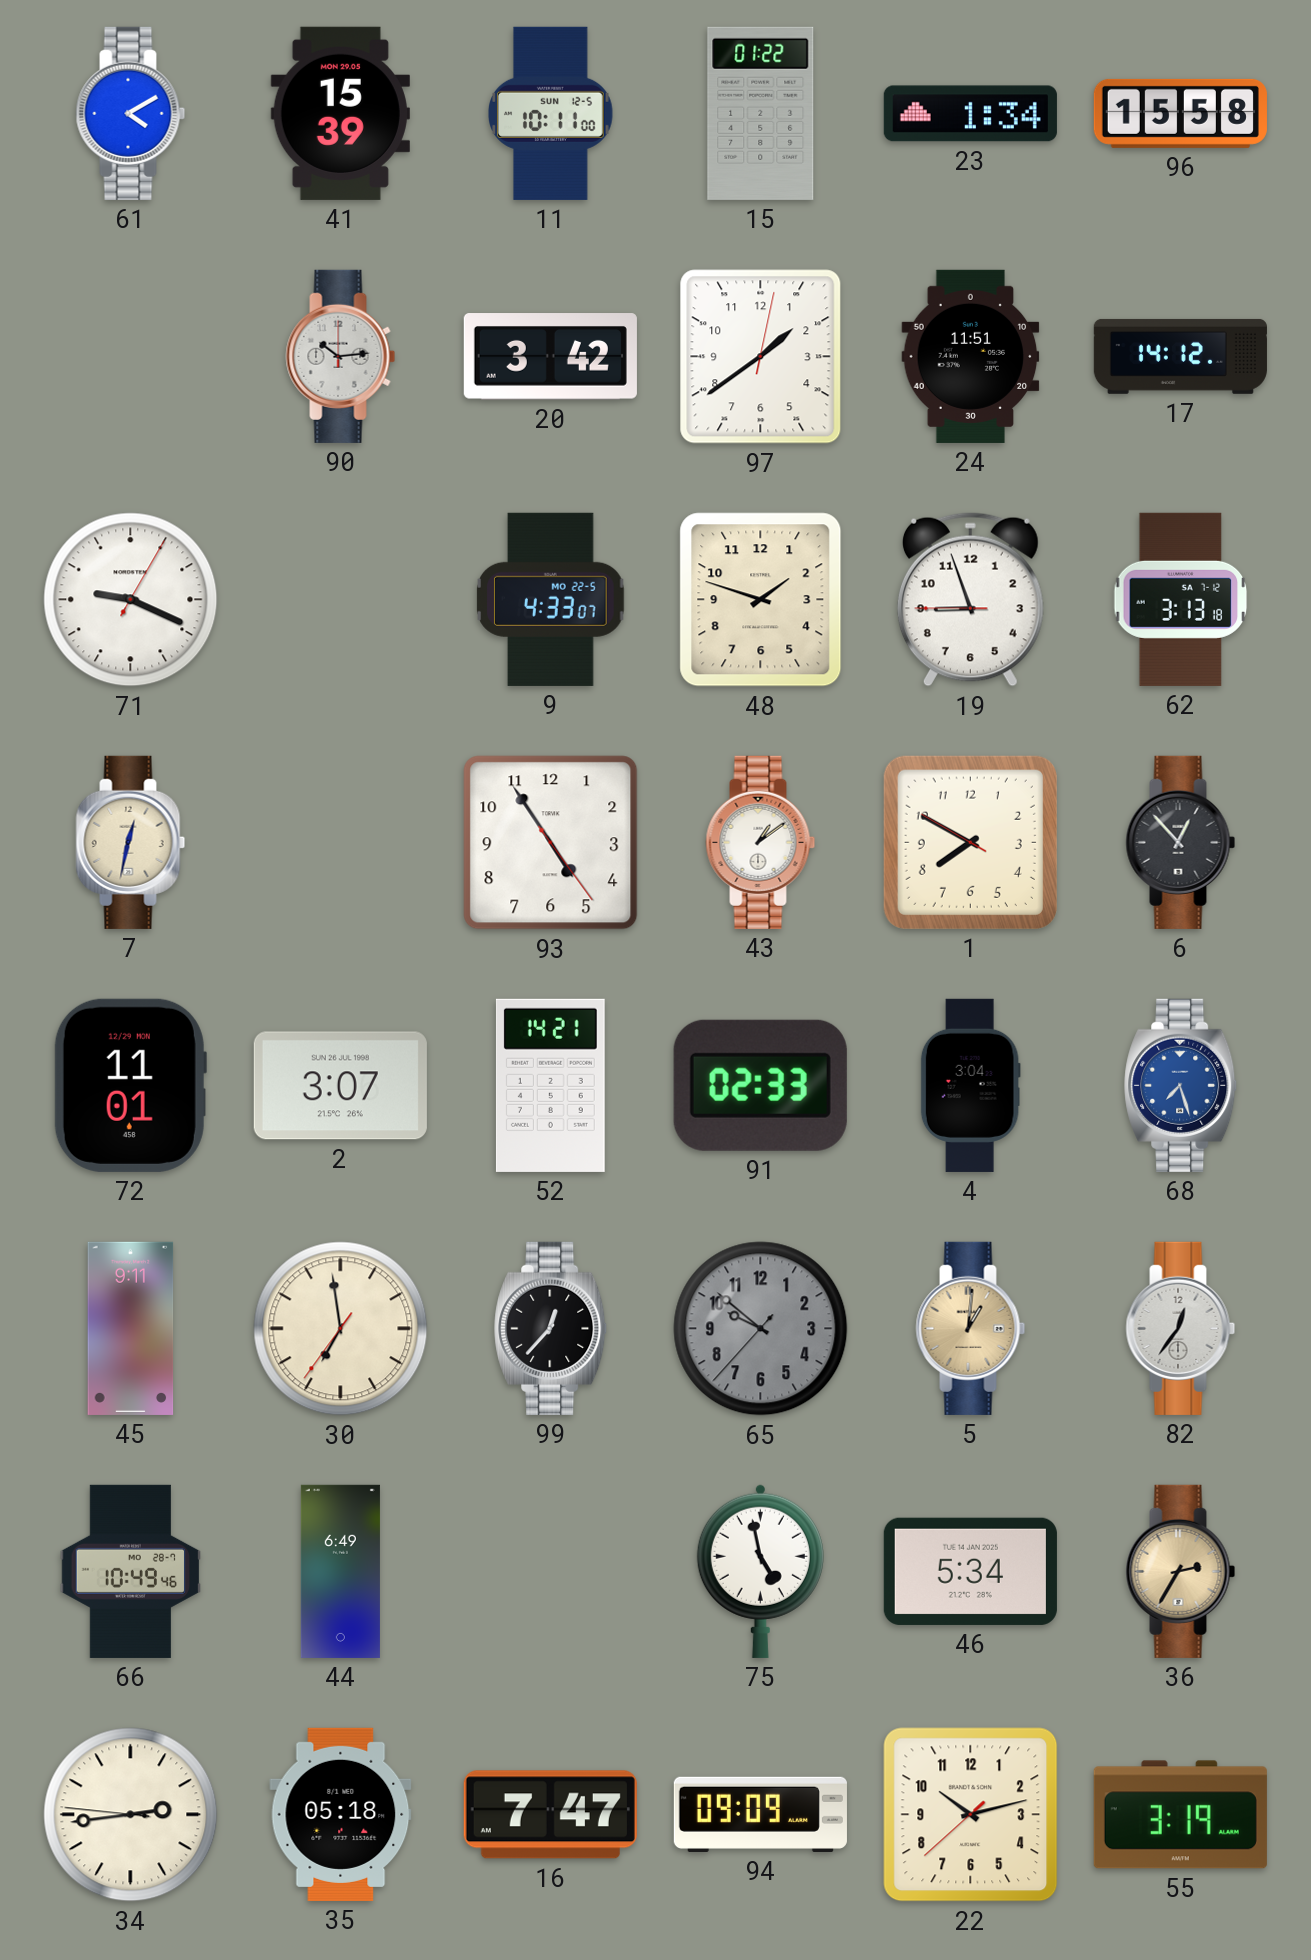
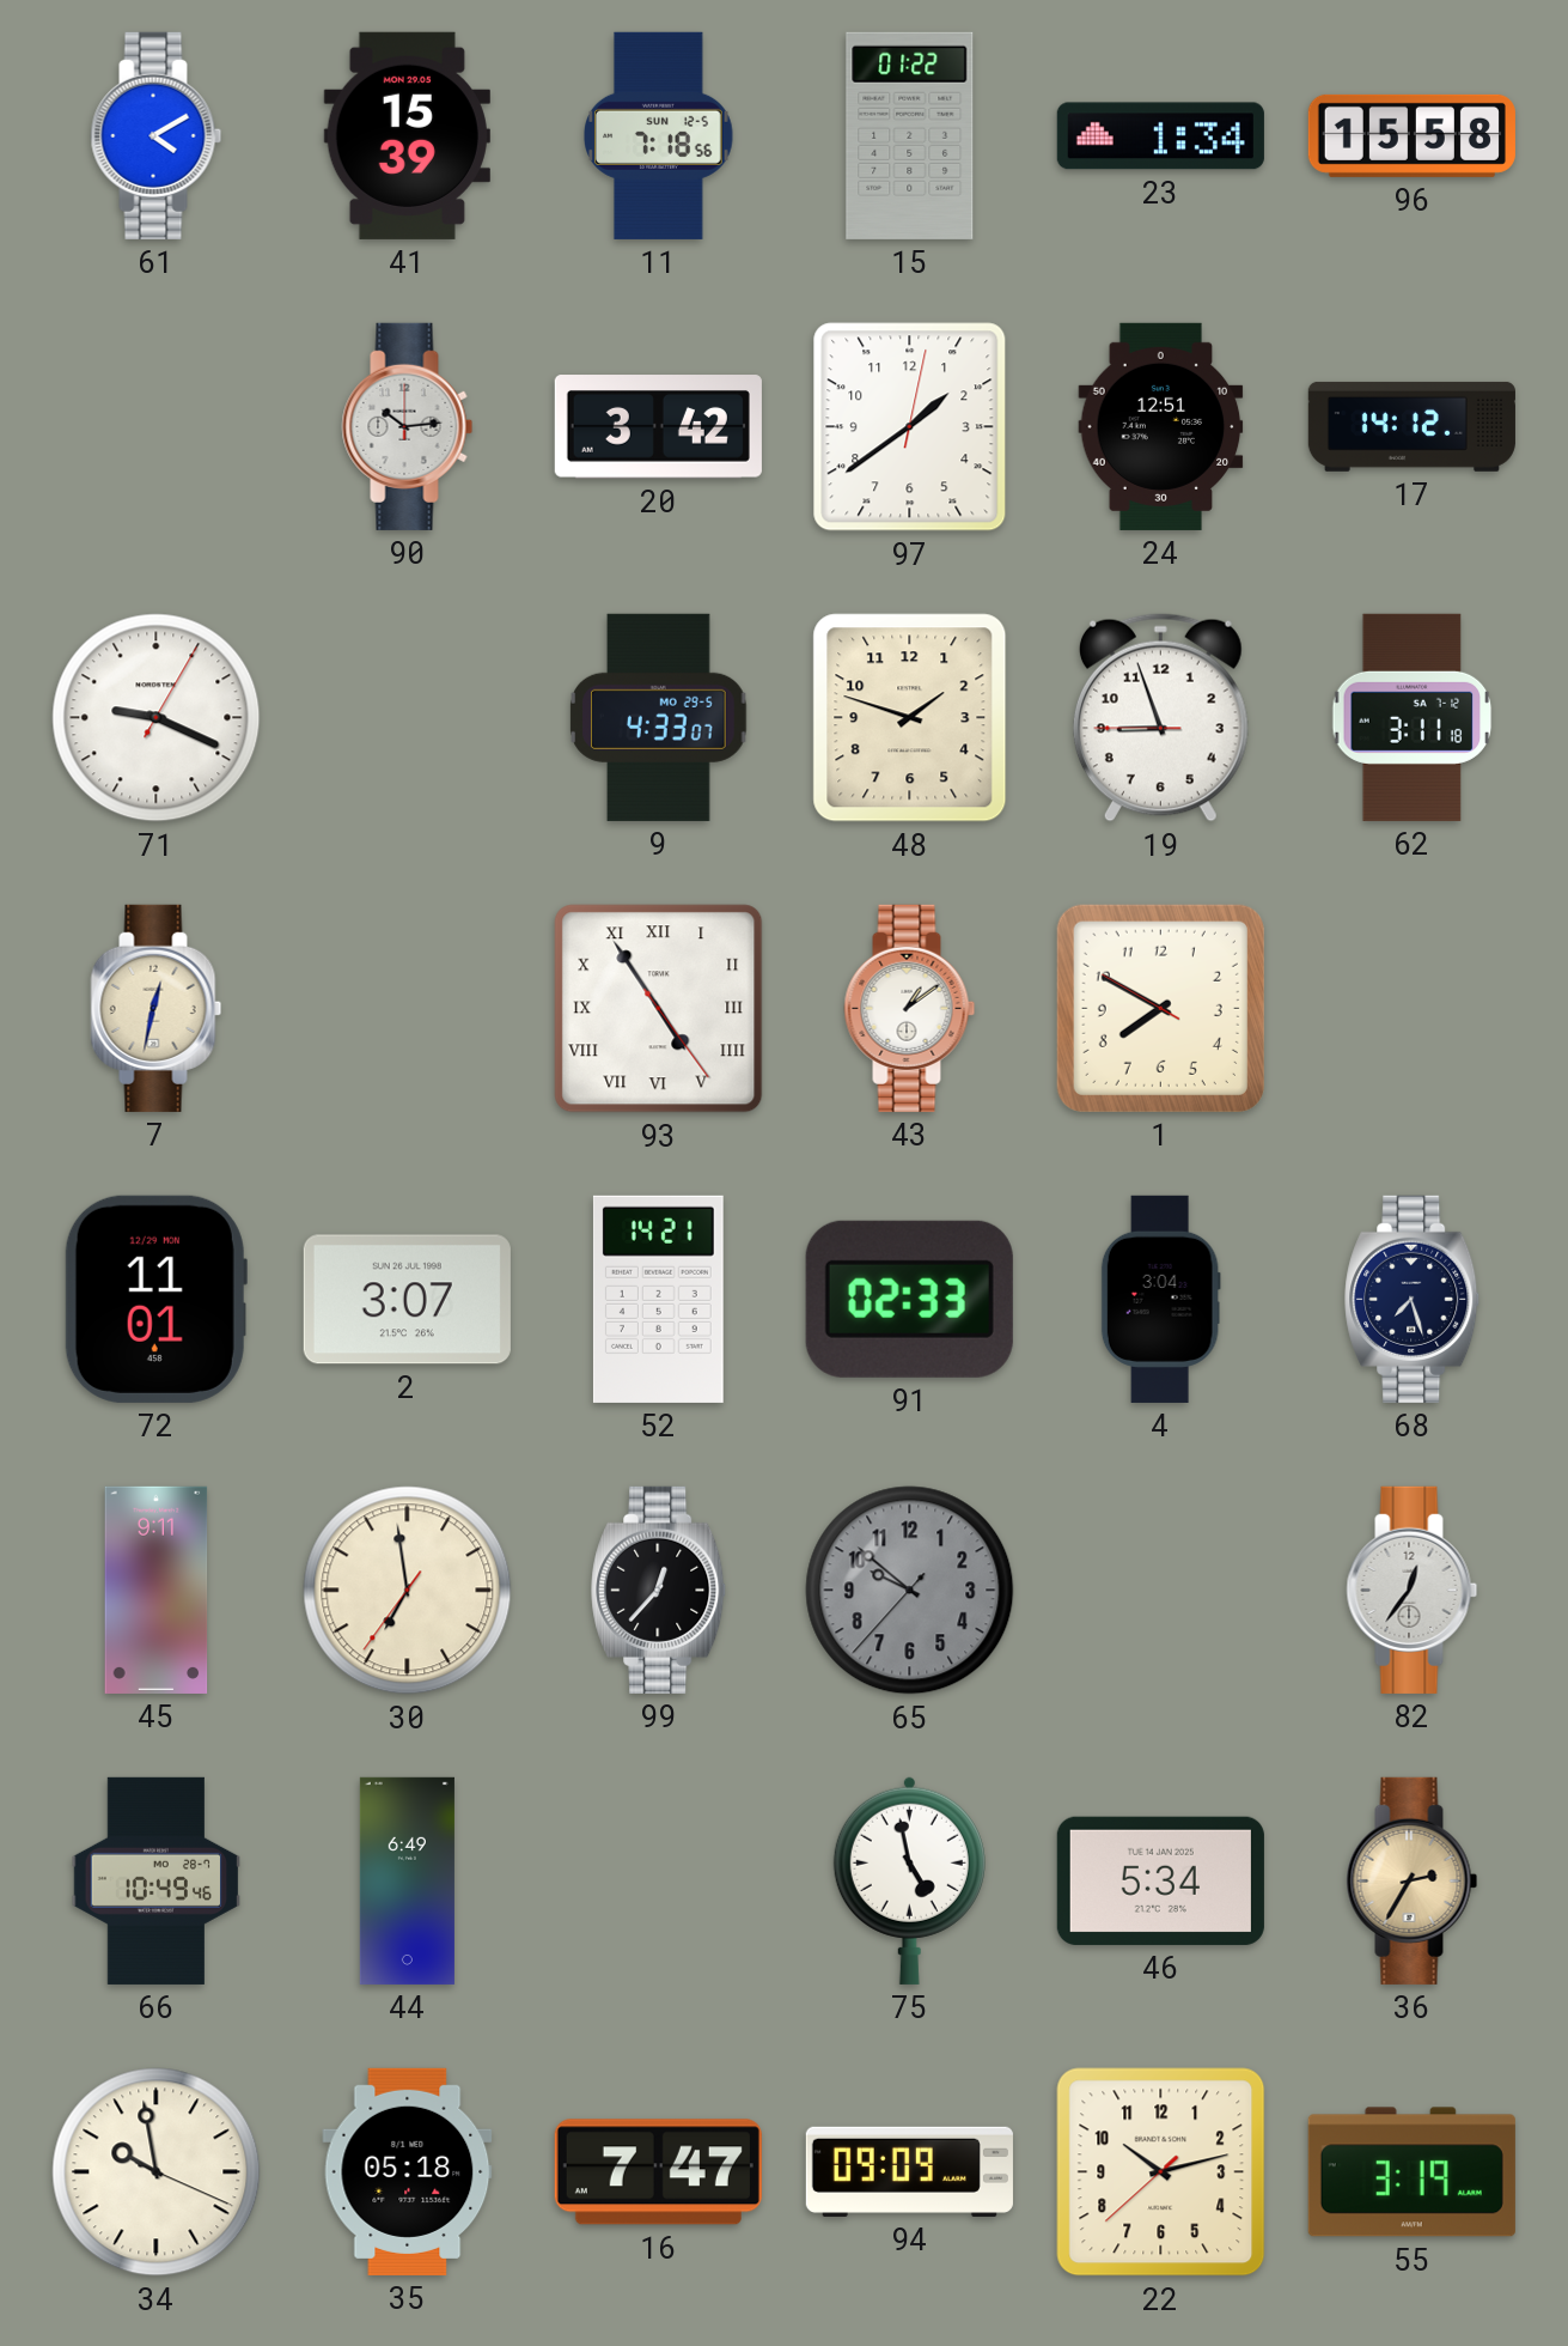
11: 10:11 -> 7:18
24: 11:51 -> 12:51
9 date: MO 22-5 -> MO 29-5
62: 3:13 -> 3:11
93 numerals: Arabic -> Roman
6: 12:53 -> none
68 dial: blue -> navy
5: 1:01 -> none
34: 2:43 -> 9:58
